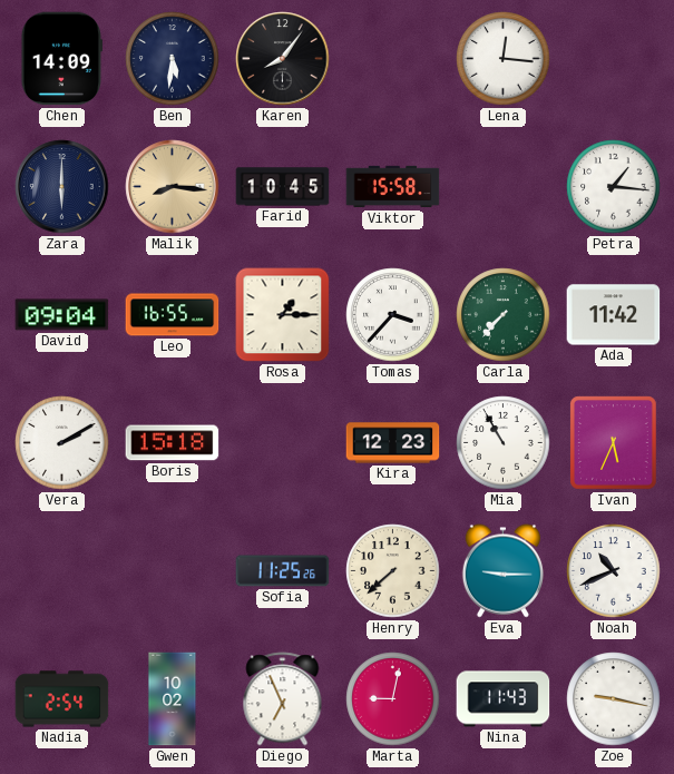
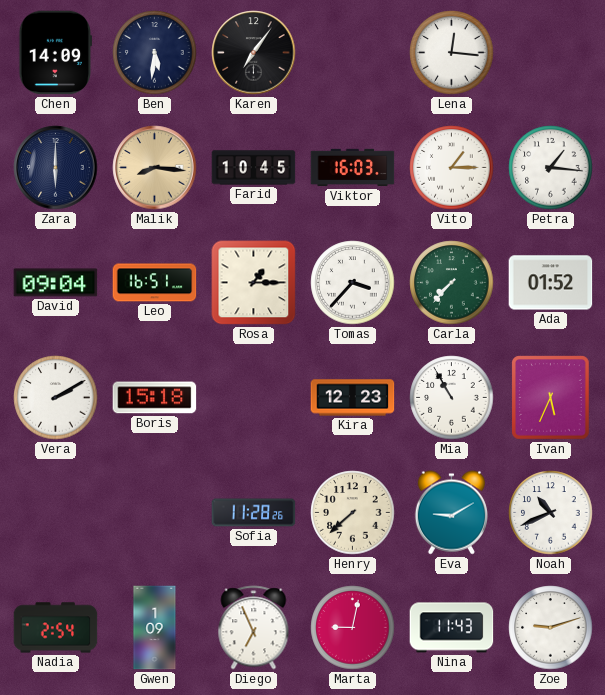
Karen: 8:06 -> 7:06
Viktor: 15:58 -> 16:03
Vito: none -> 1:15
Leo: 16:55 -> 16:51
Ada: 11:42 -> 01:52
Sofia: 11:25 -> 11:28
Eva: 9:15 -> 9:10
Gwen: 10:02 -> 1:09
Zoe: 9:17 -> 9:12
